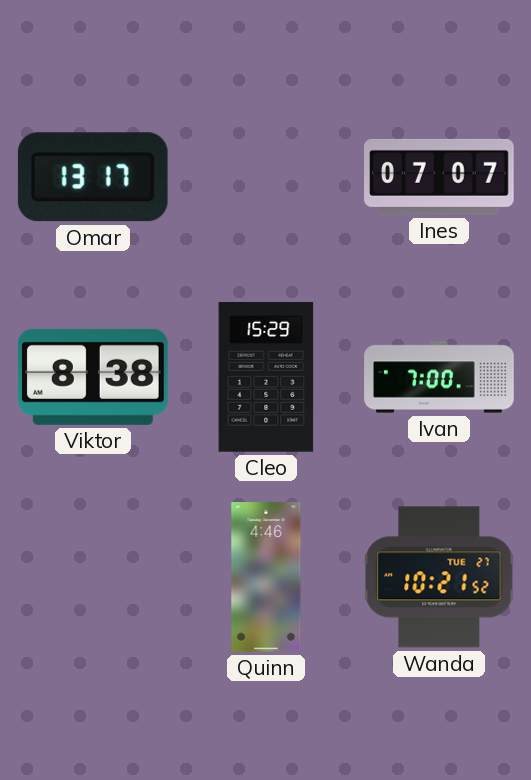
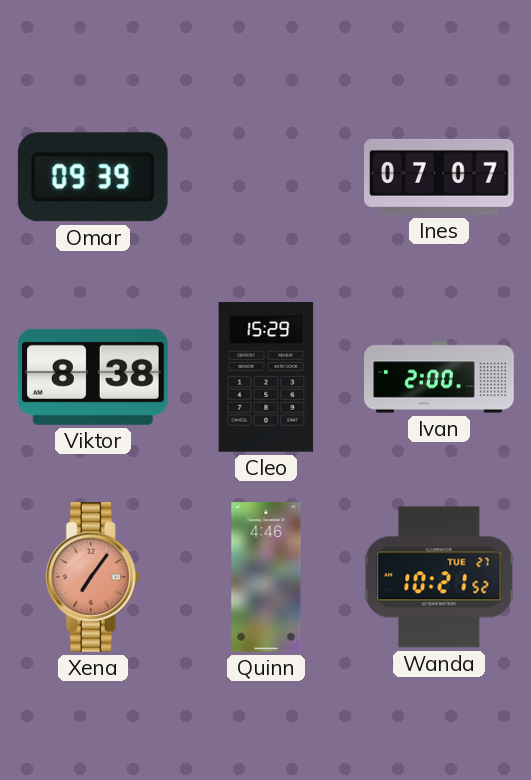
Omar: 13:17 -> 09:39
Ivan: 7:00 -> 2:00
Xena: none -> 7:06
